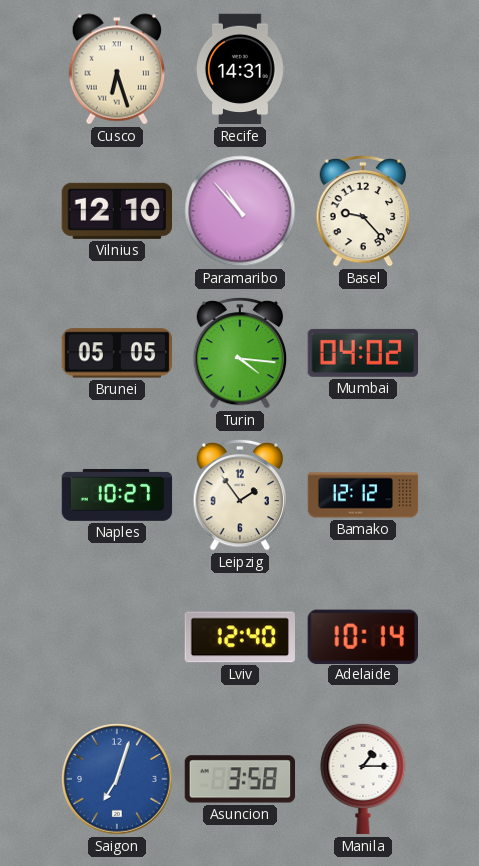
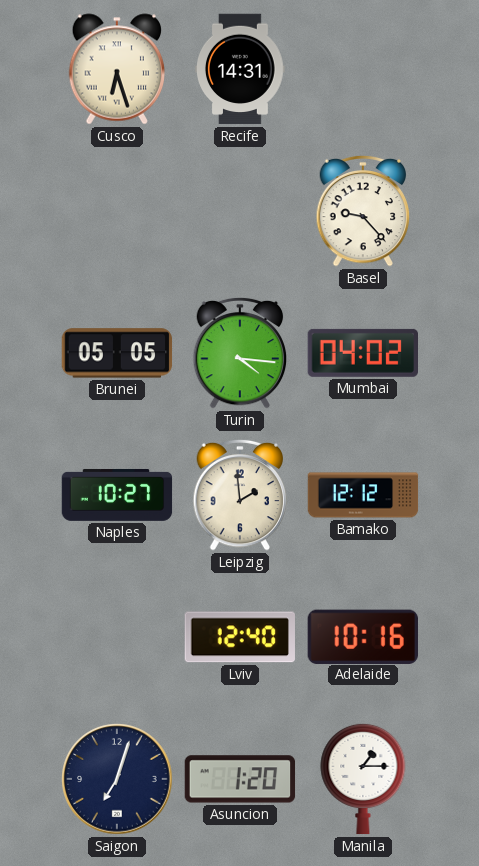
Vilnius: 12:10 -> none
Paramaribo: 10:53 -> none
Leipzig: 1:54 -> 1:59
Adelaide: 10:14 -> 10:16
Saigon dial: blue -> navy
Asuncion: 3:58 -> 1:20
